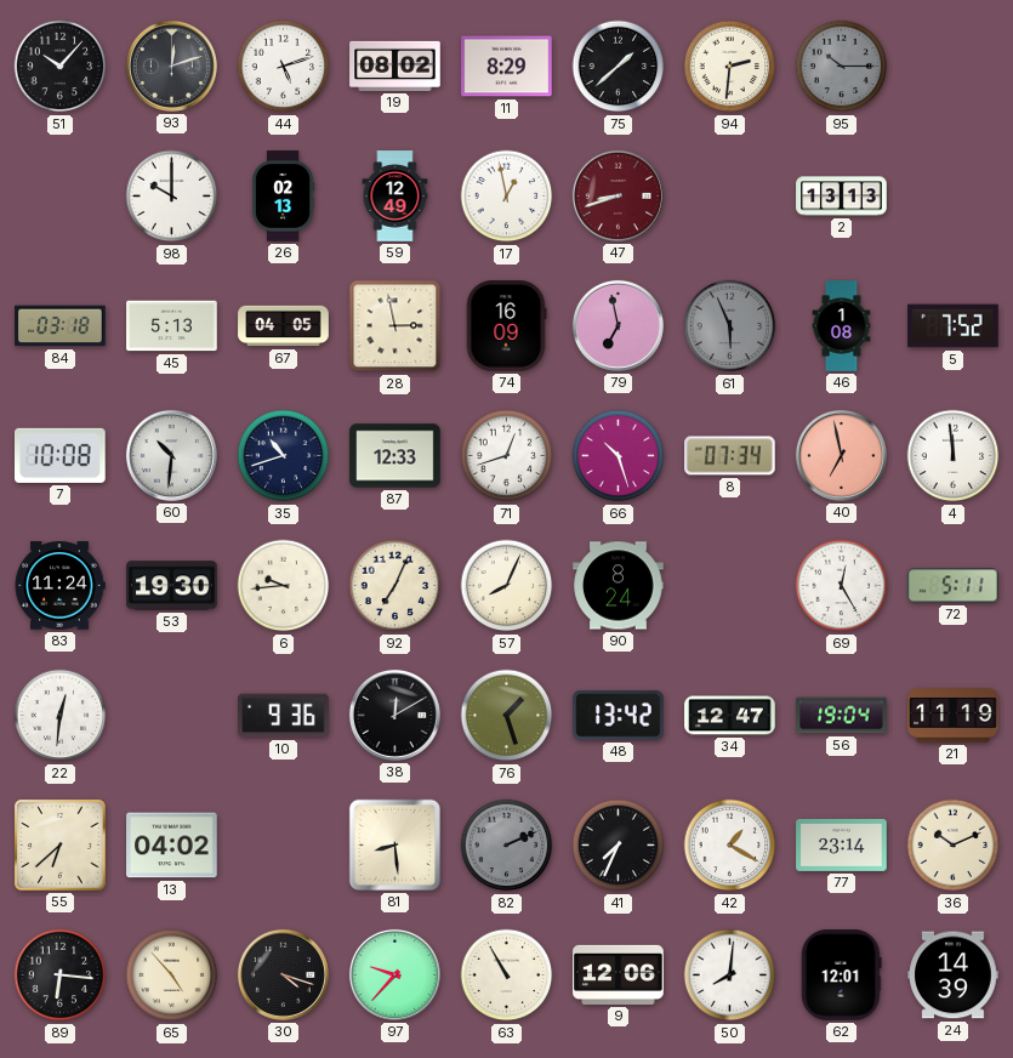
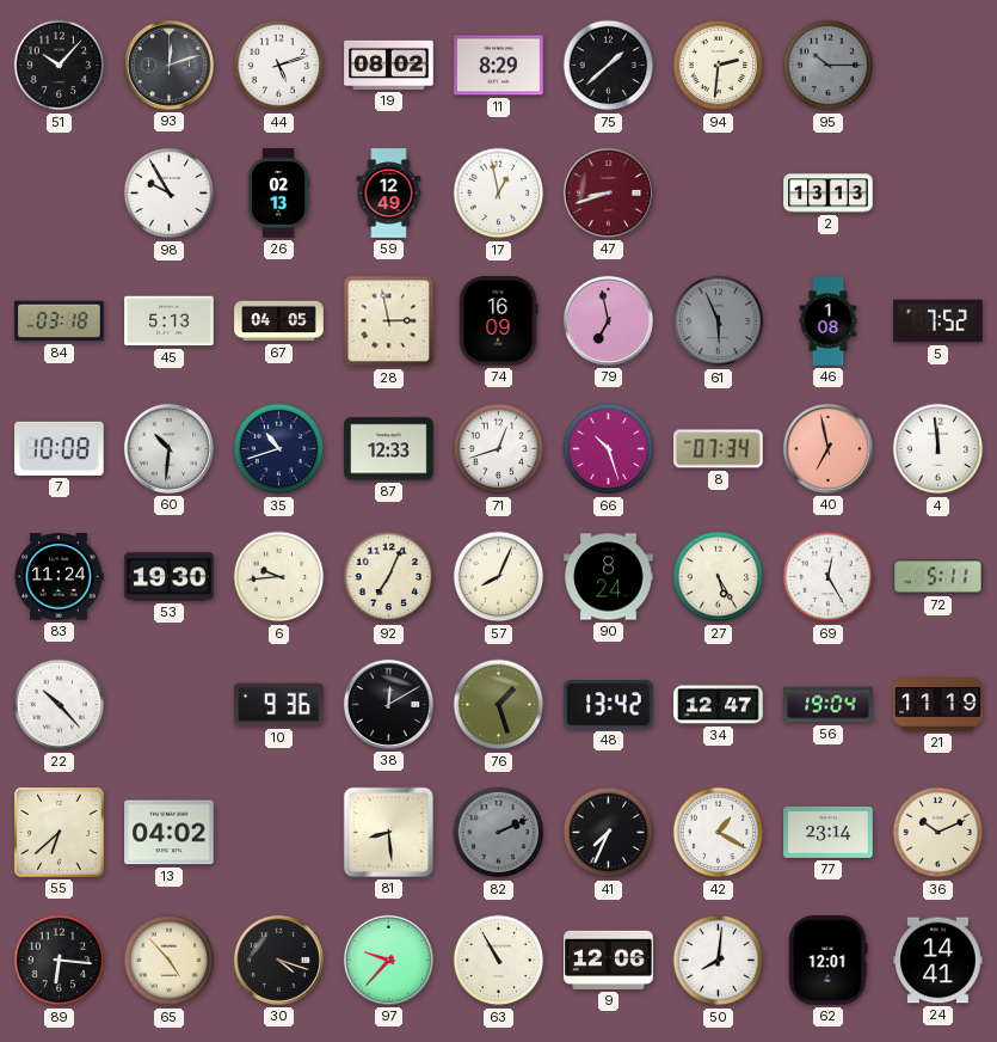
98: 10:00 -> 9:55
27: none -> 5:25
22: 12:31 -> 10:23
24: 14:39 -> 14:41
